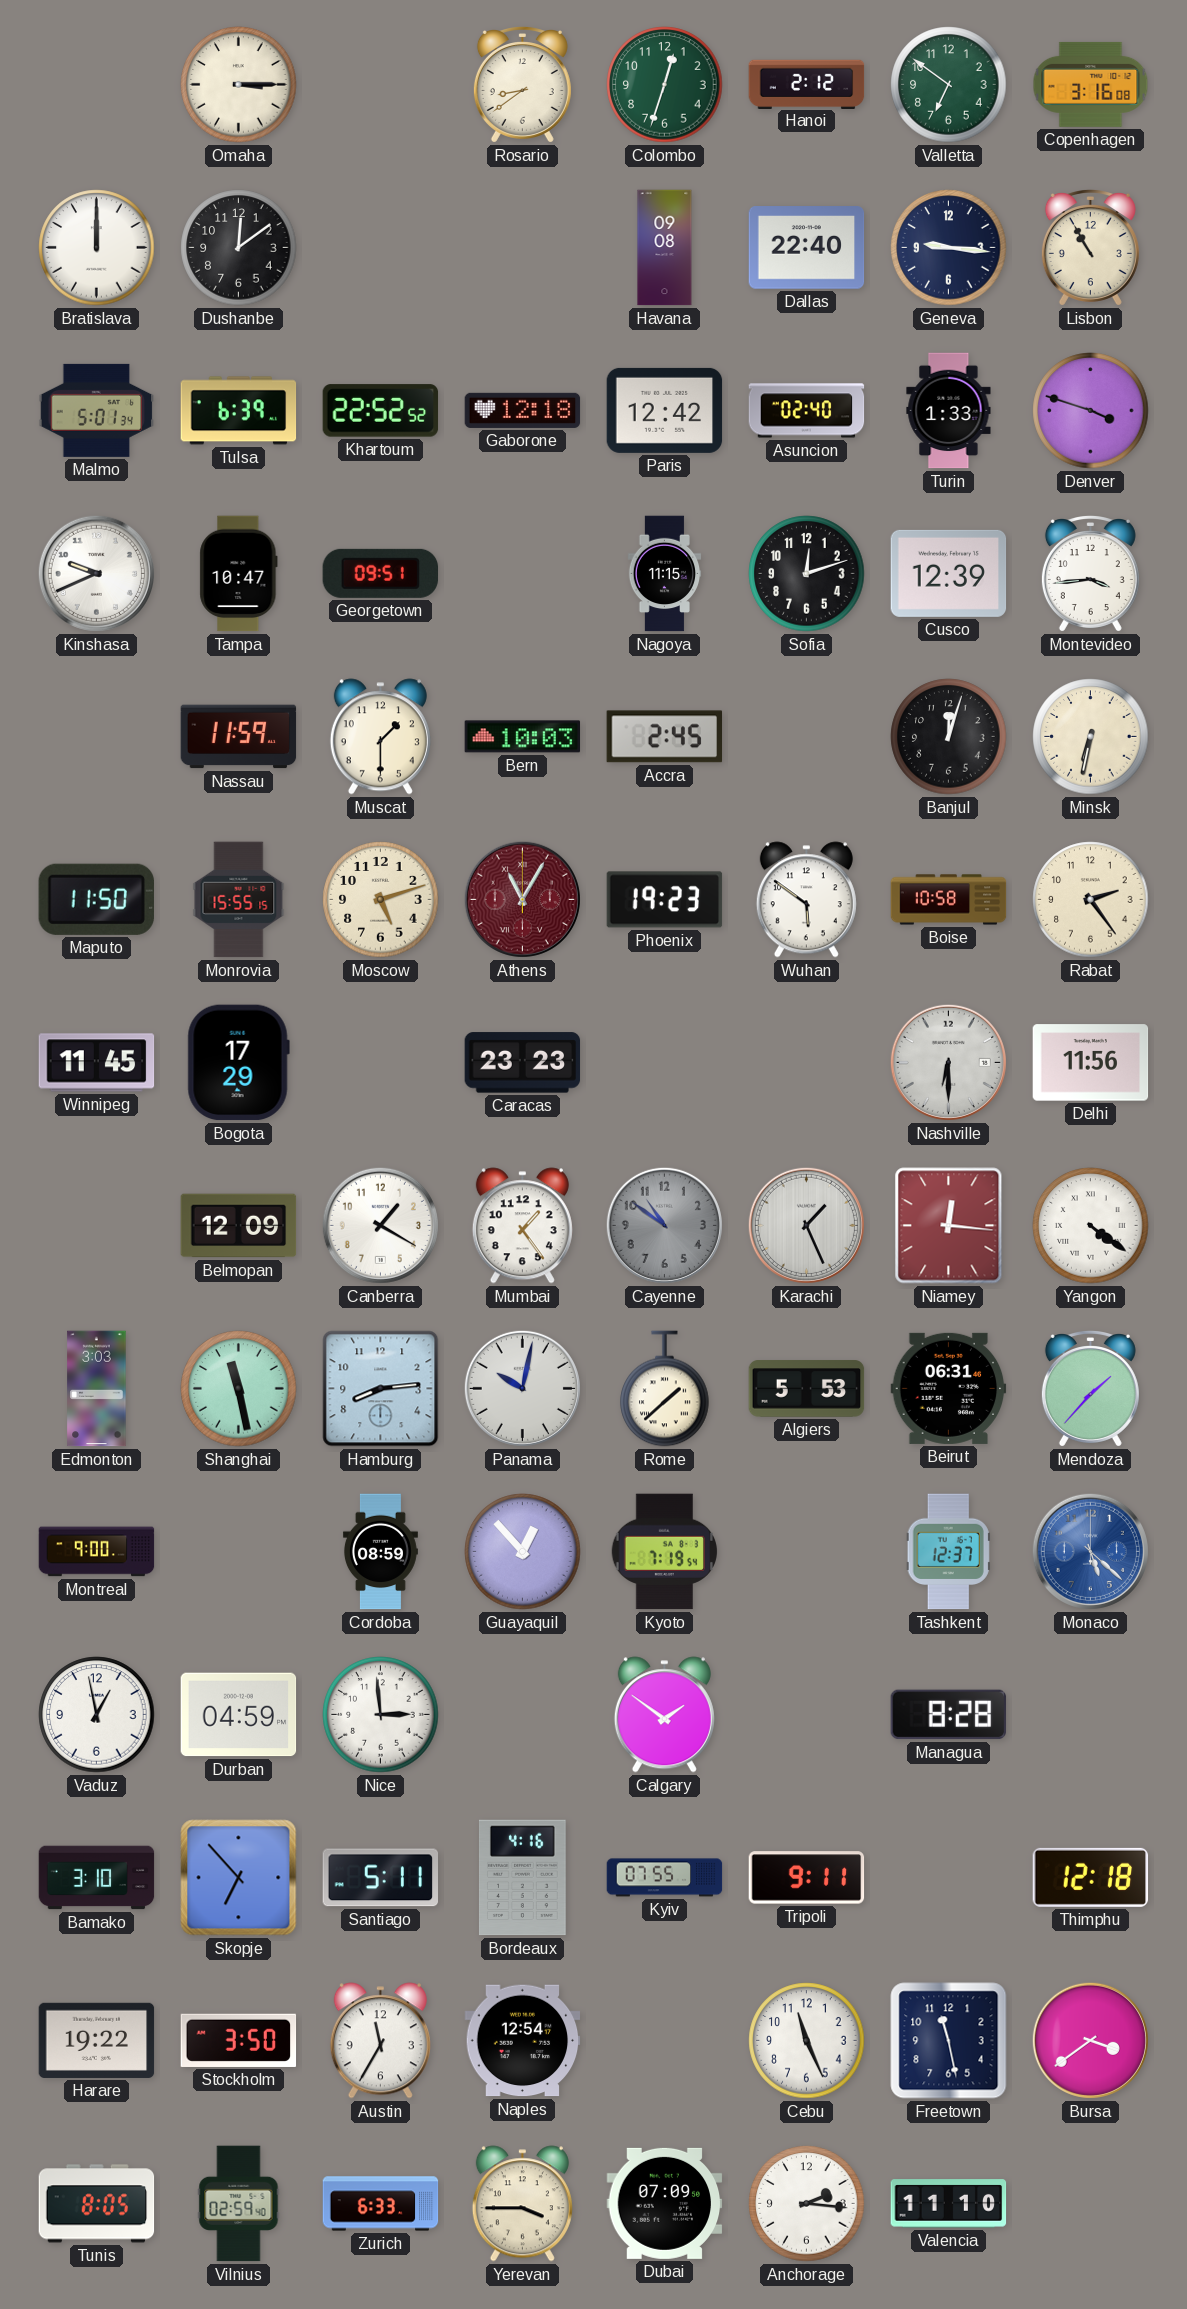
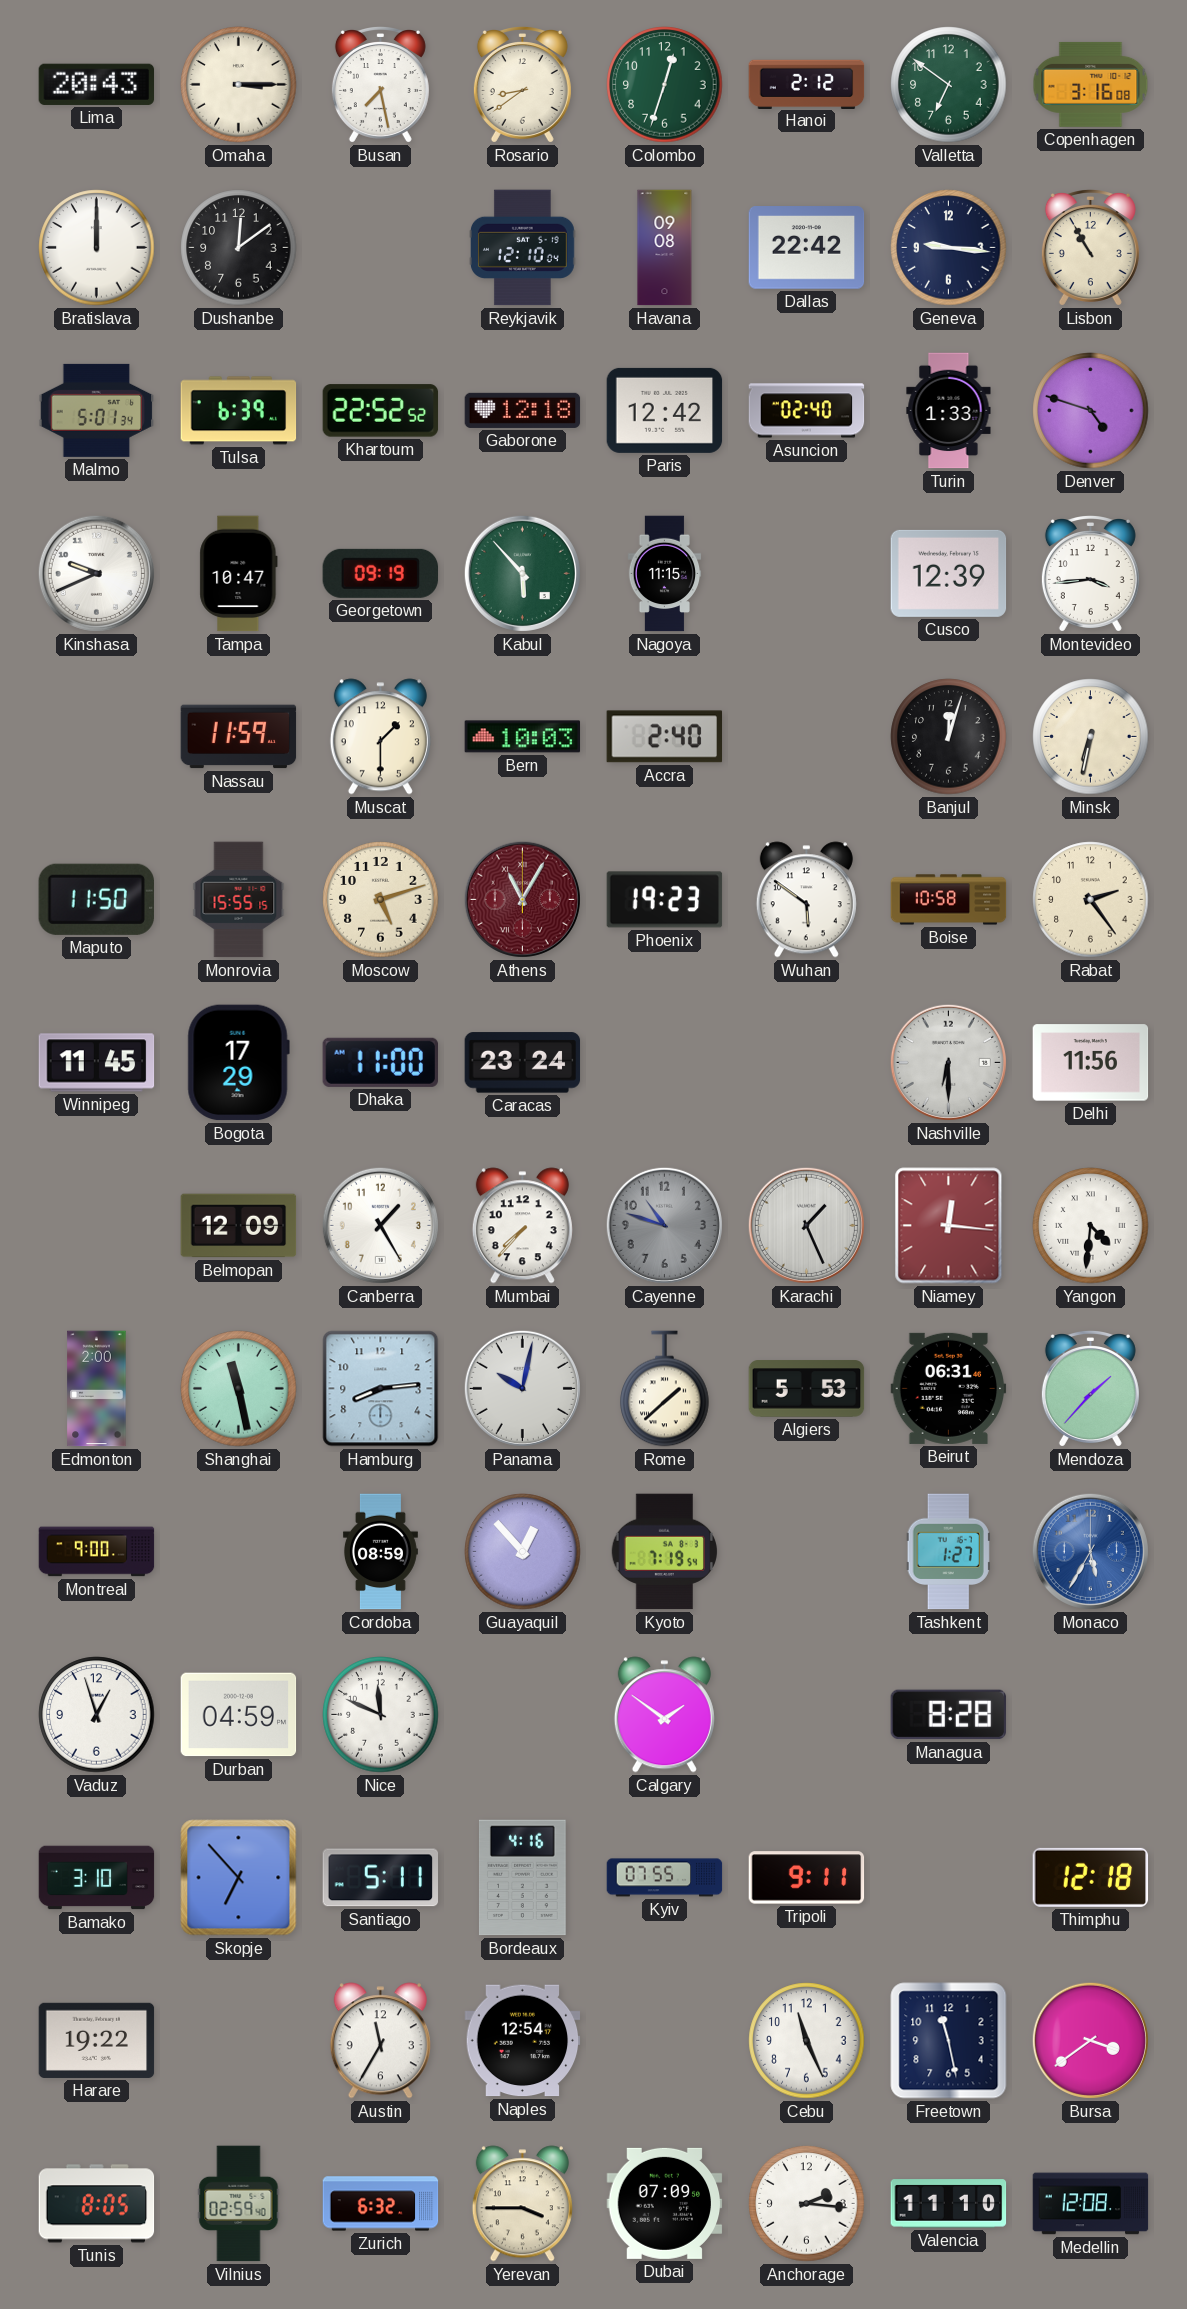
Lima: none -> 20:43
Busan: none -> 7:28
Reykjavik: none -> 12:10
Dallas: 22:40 -> 22:42
Denver: 3:48 -> 4:48
Georgetown: 09:51 -> 09:19
Kabul: none -> 5:53
Sofia: 12:12 -> none
Accra: 2:45 -> 2:40
Dhaka: none -> 11:00
Caracas: 23:23 -> 23:24
Canberra: 1:20 -> 1:25
Mumbai: 1:24 -> 7:37
Cayenne: 10:51 -> 10:48
Yangon: 4:21 -> 4:31
Edmonton: 3:03 -> 2:00
Tashkent: 12:37 -> 1:27
Monaco: 5:22 -> 5:35
Vaduz: 12:58 -> 12:57
Nice: 2:59 -> 11:49
Stockholm: 3:50 -> none
Zurich: 6:33 -> 6:32
Medellin: none -> 12:08
